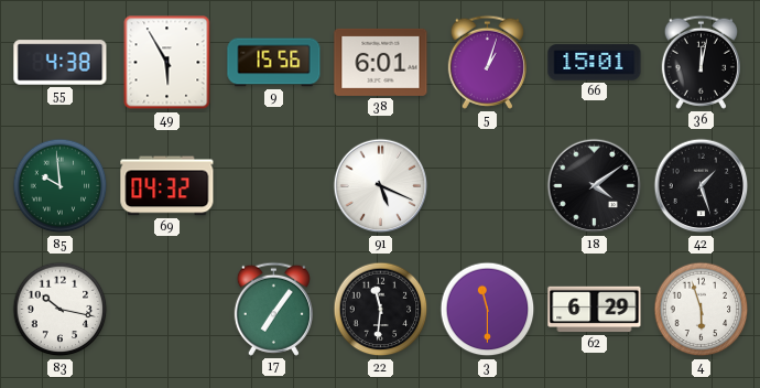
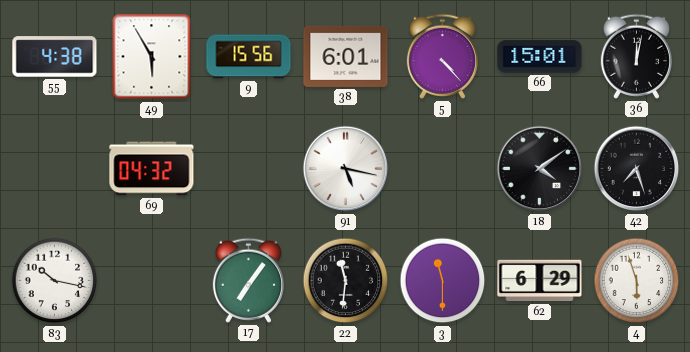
5: 1:03 -> 4:23
85: 9:59 -> none
91: 5:19 -> 5:17
42: 1:27 -> 7:27
